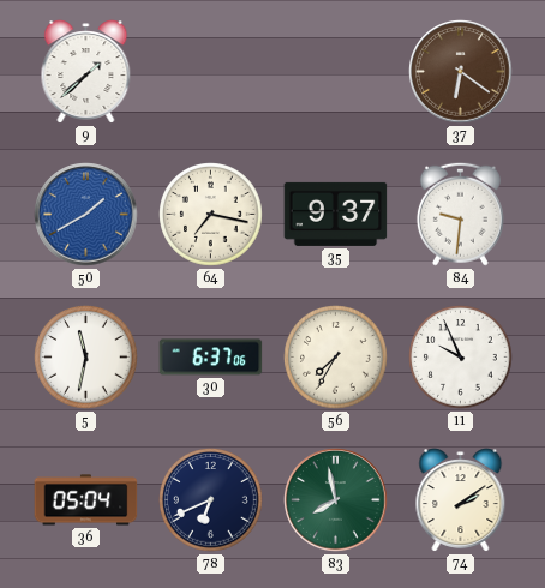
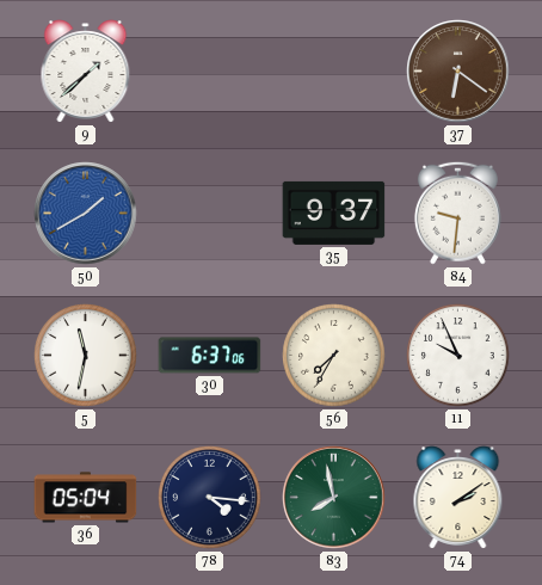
64: 7:17 -> none
78: 6:41 -> 4:16
